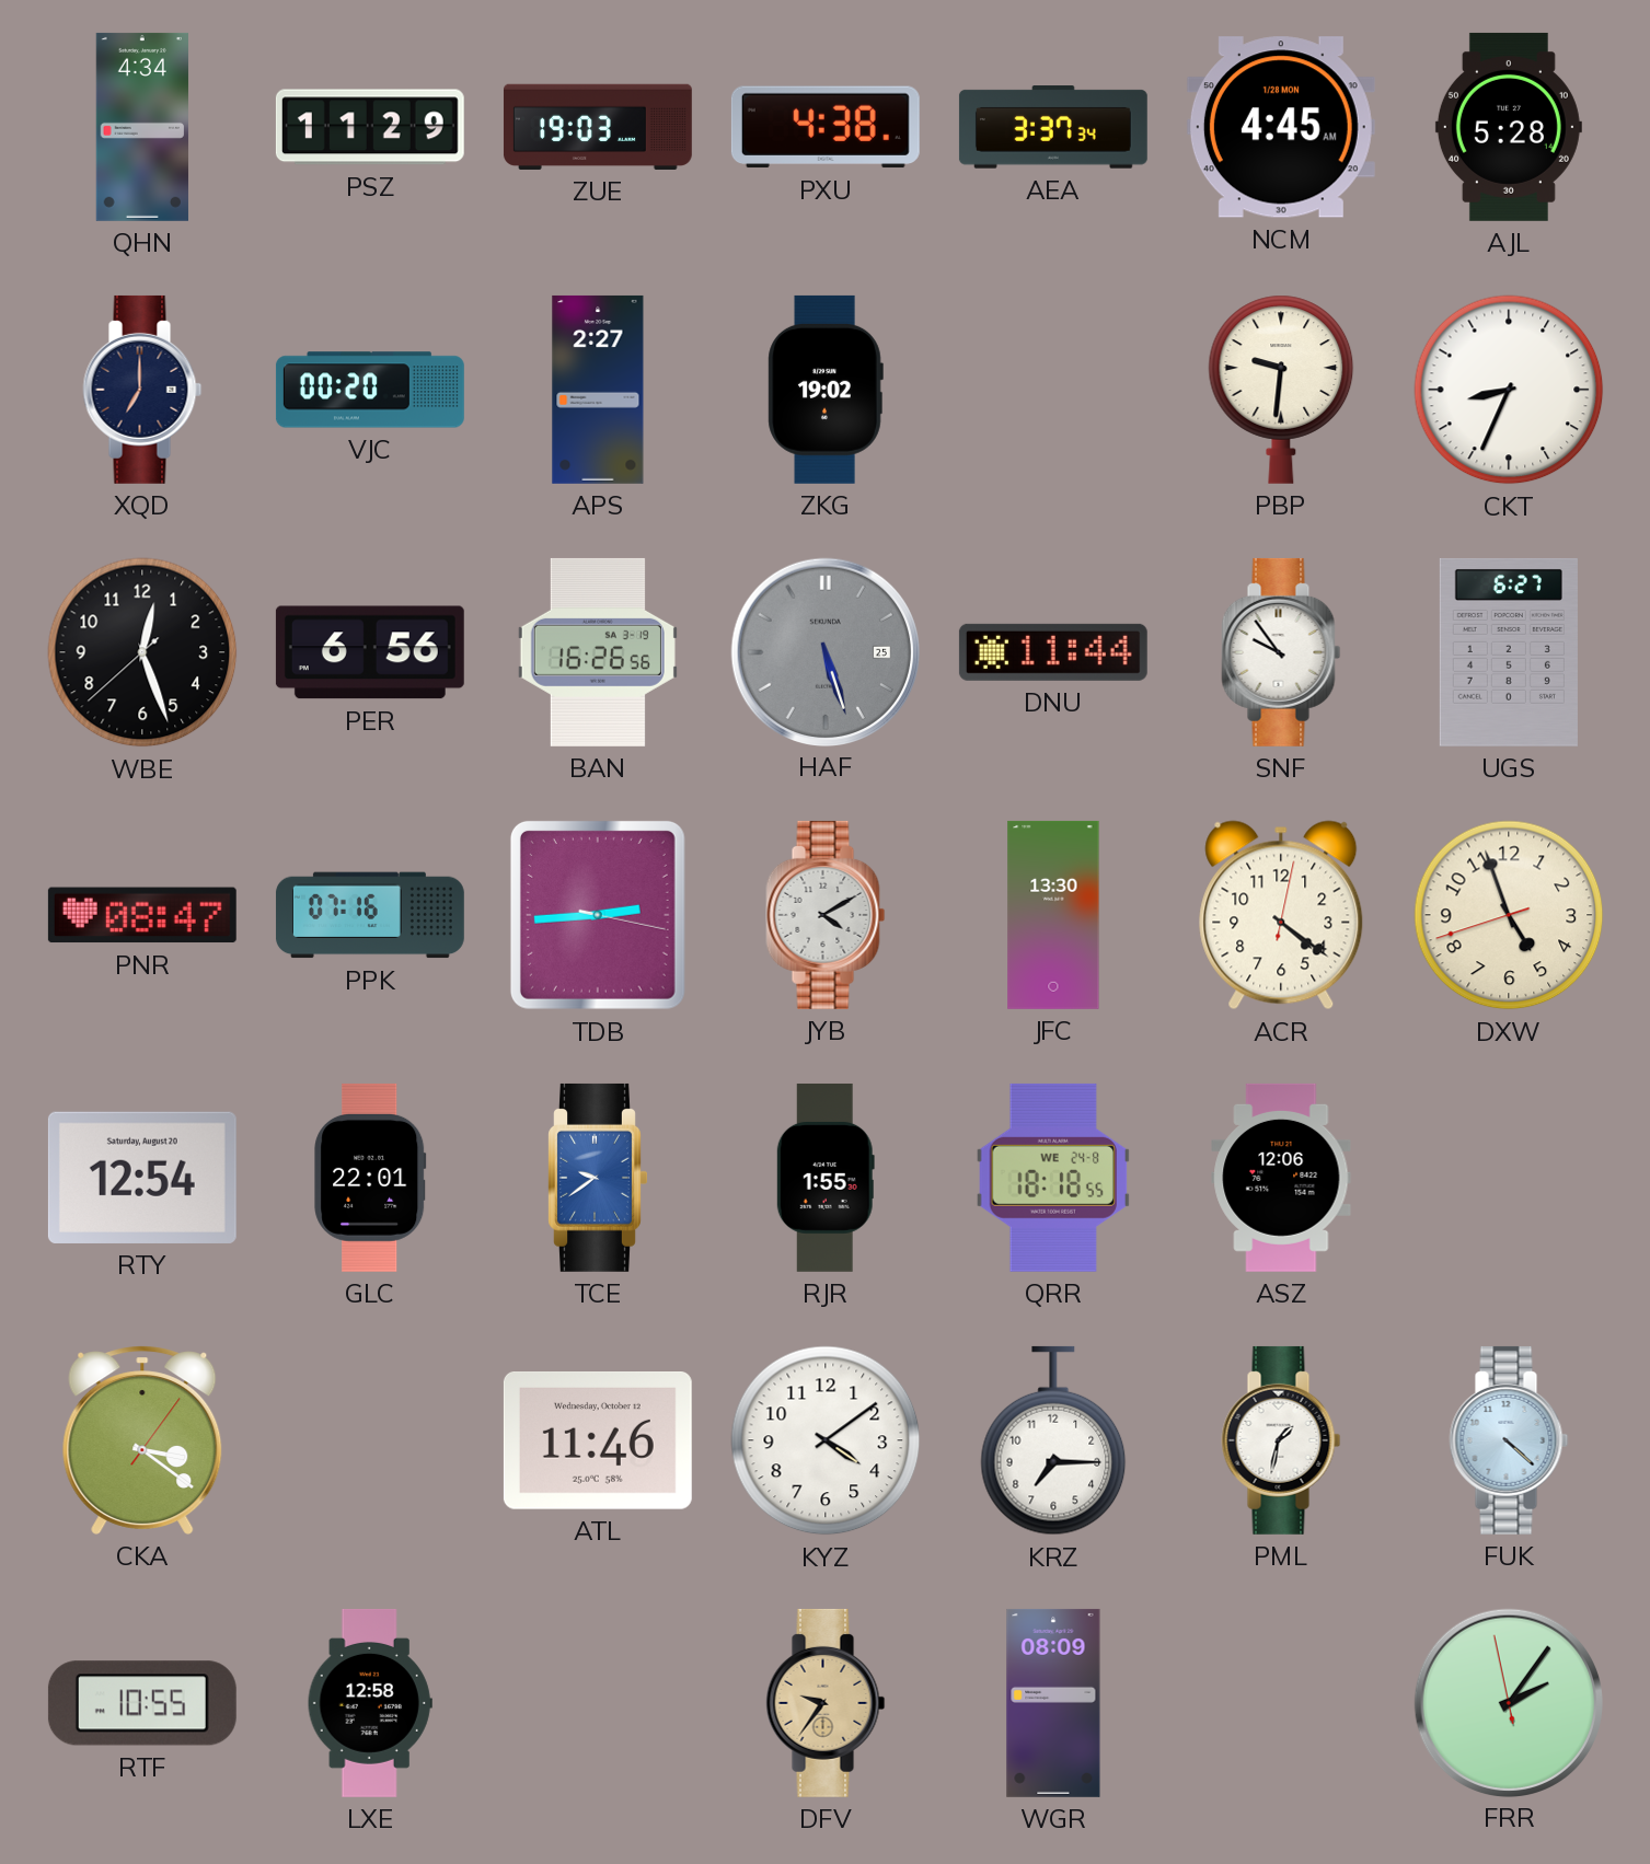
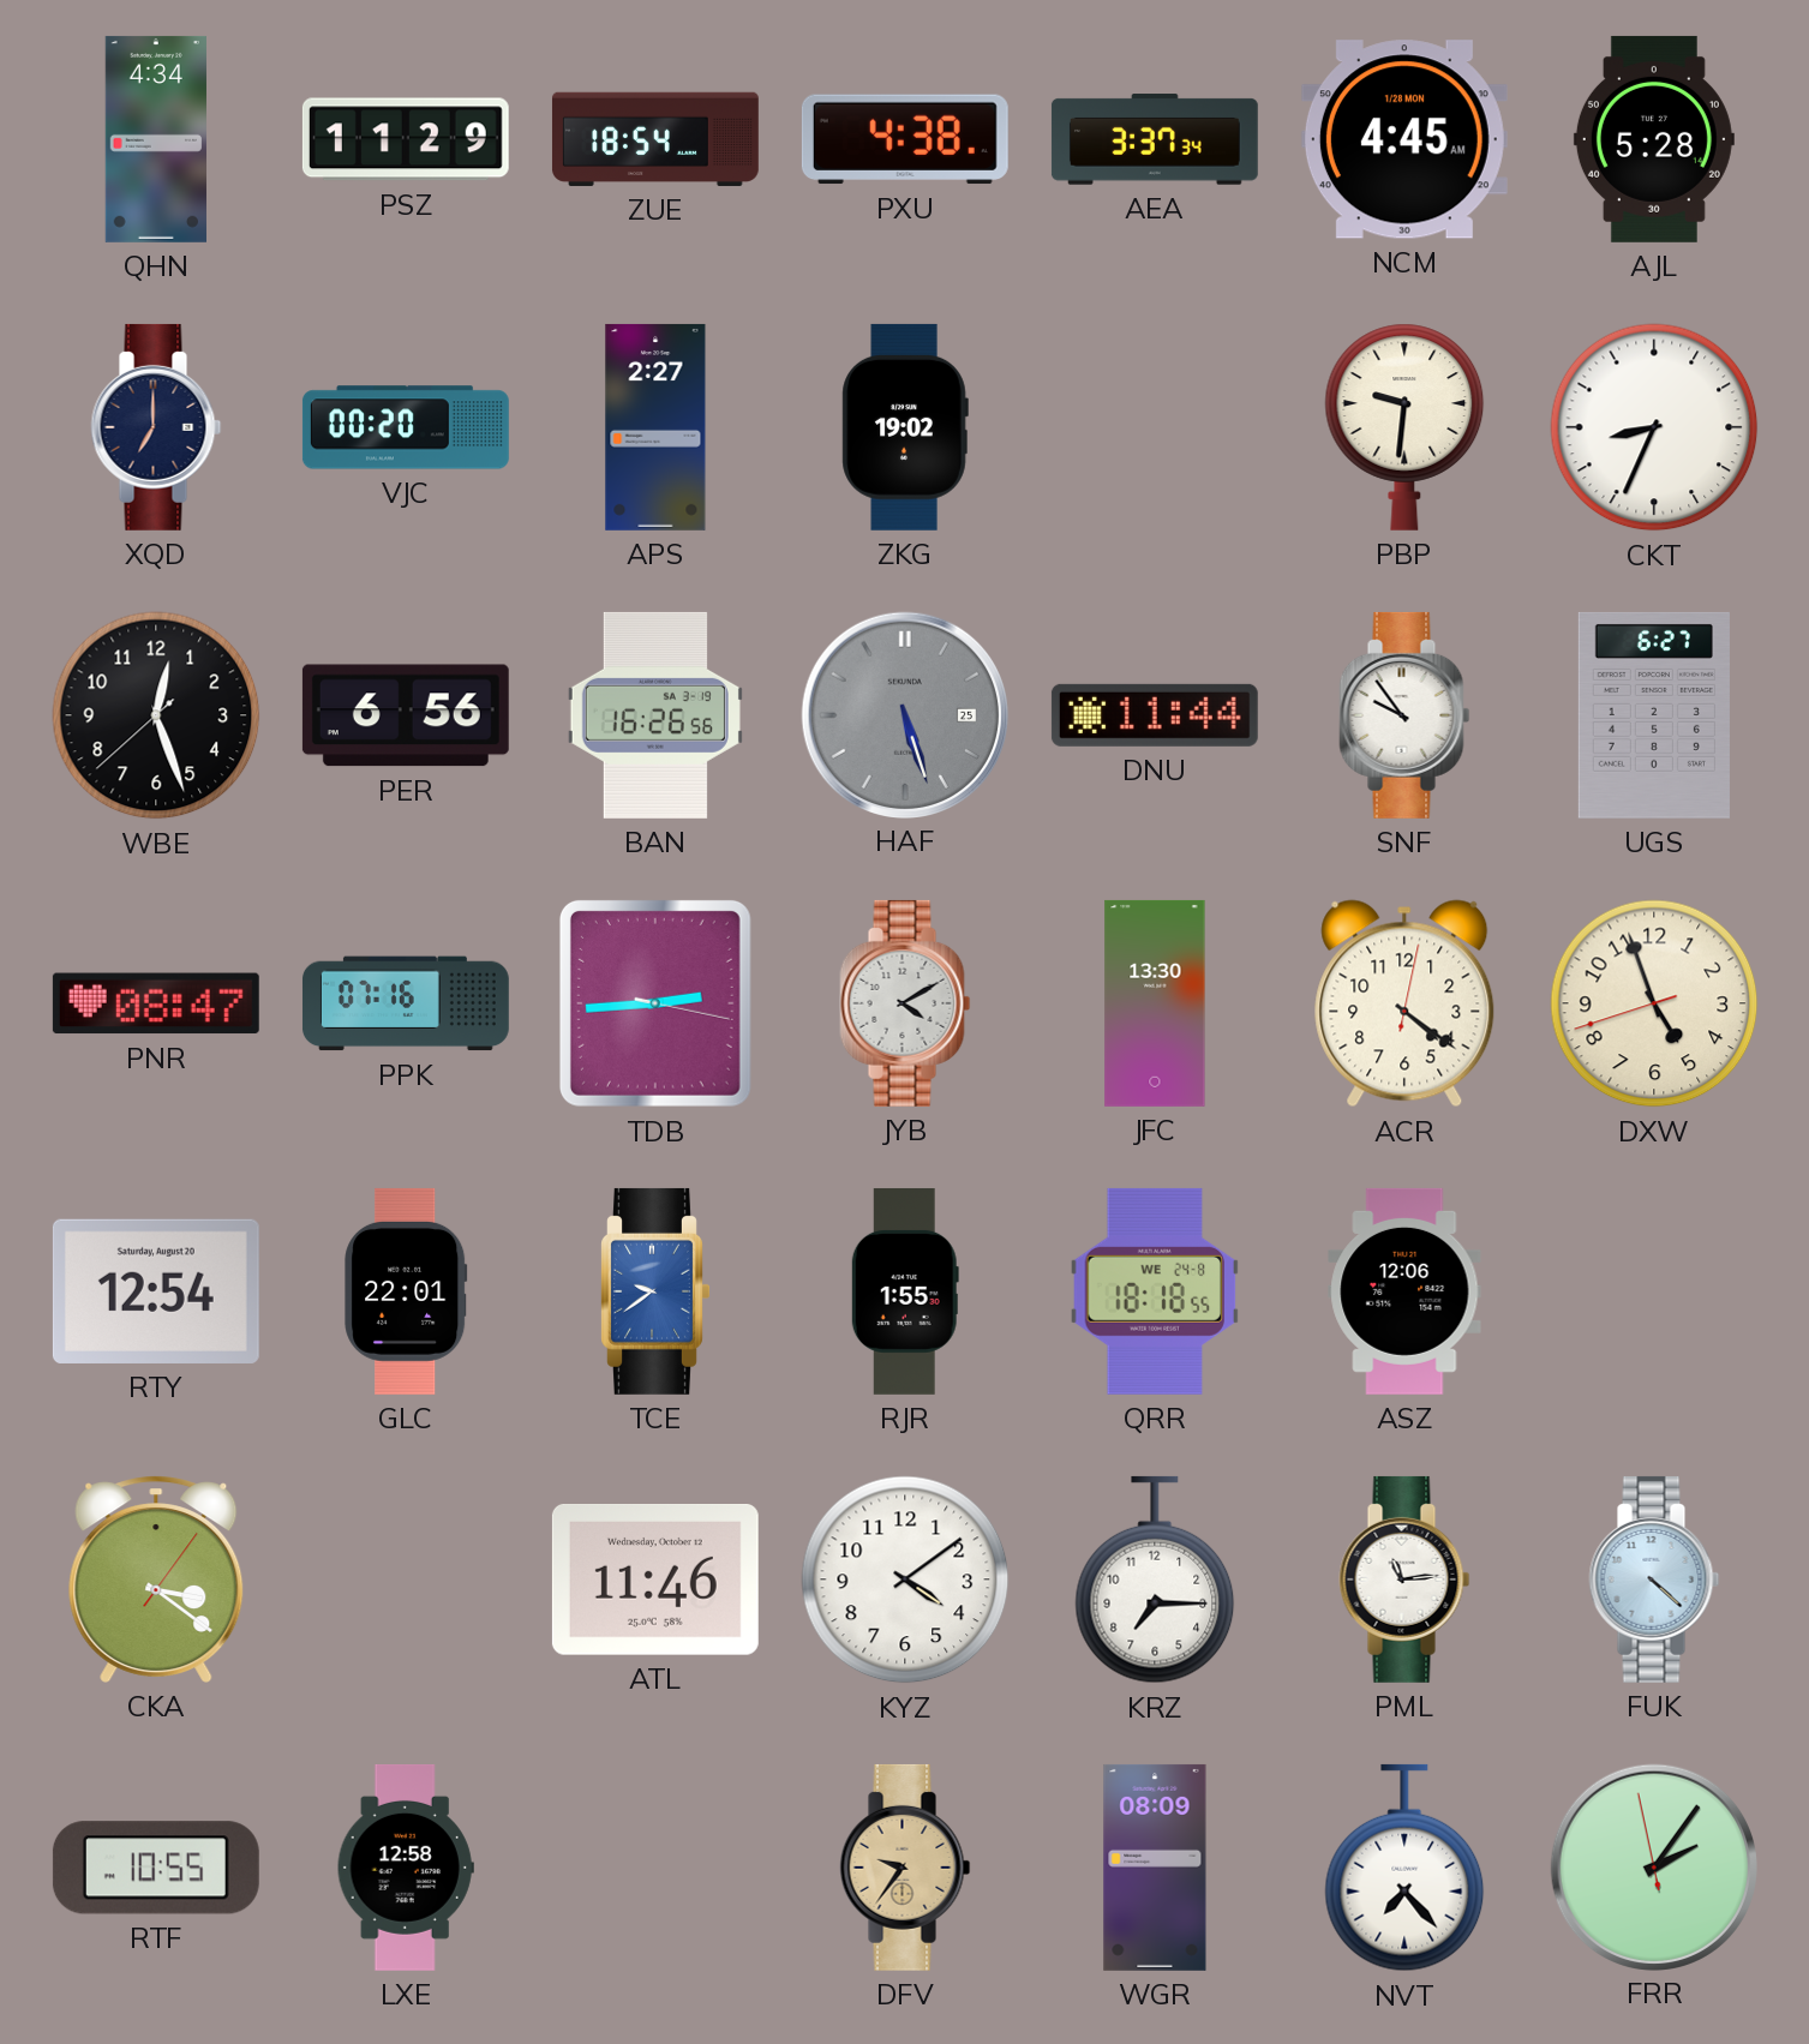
ZUE: 19:03 -> 18:54
PML: 1:32 -> 11:14
NVT: none -> 7:23
